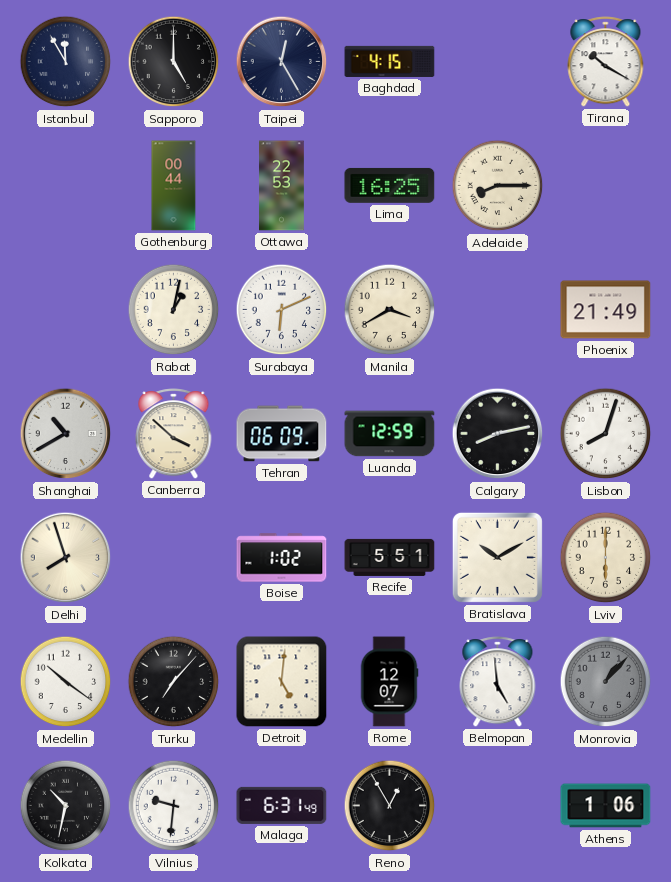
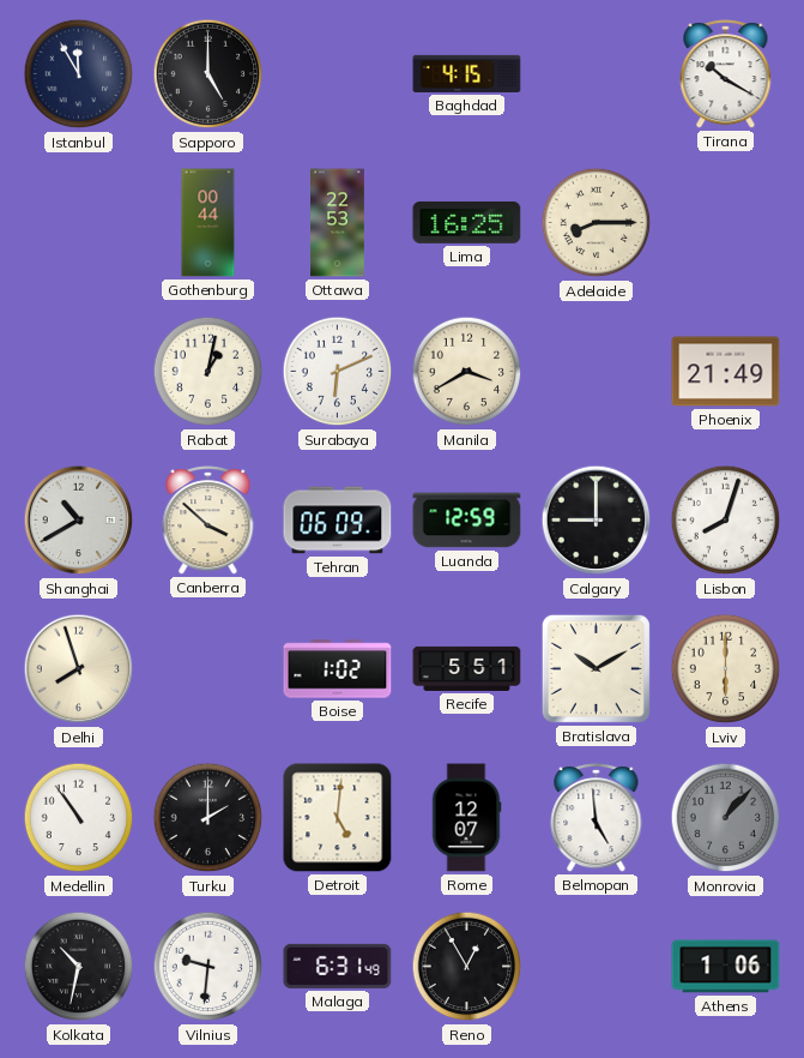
Taipei: 12:25 -> none
Calgary: 8:13 -> 9:00
Medellin: 10:21 -> 10:54
Turku: 7:07 -> 2:00
